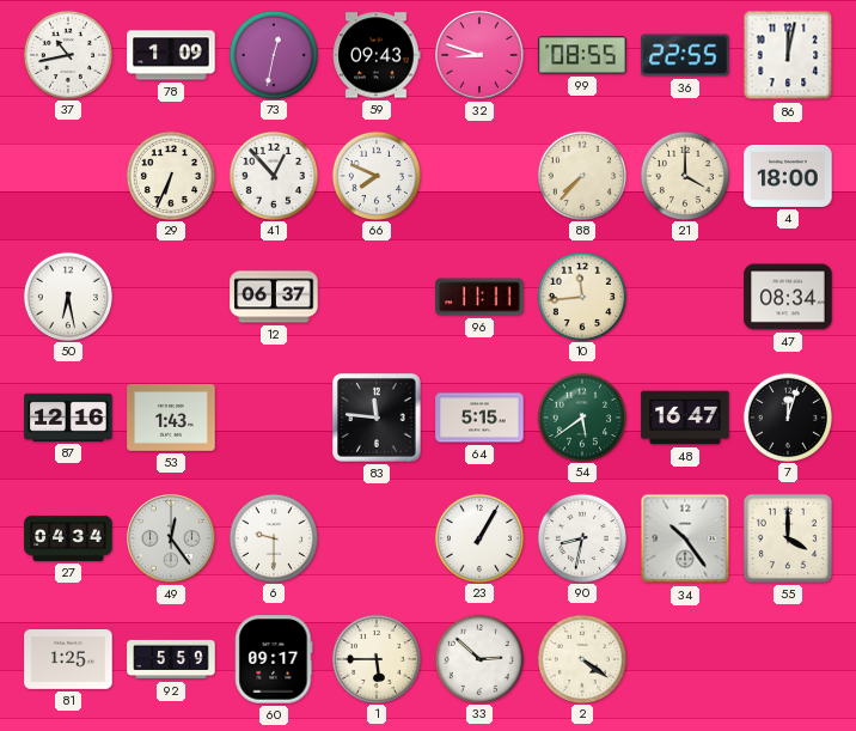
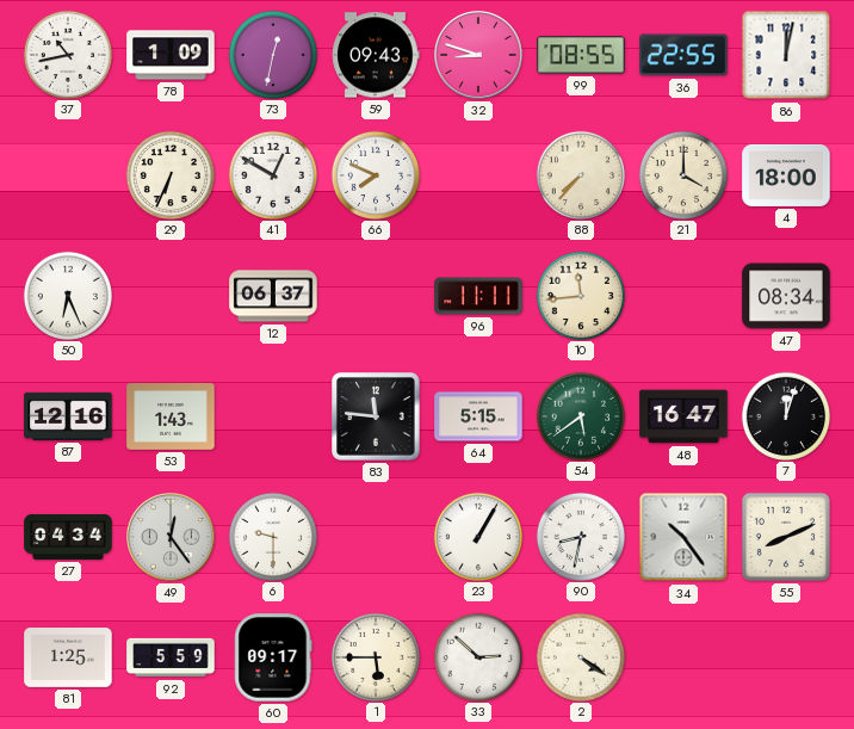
41: 12:53 -> 12:50
50: 6:28 -> 6:26
55: 4:00 -> 8:11
